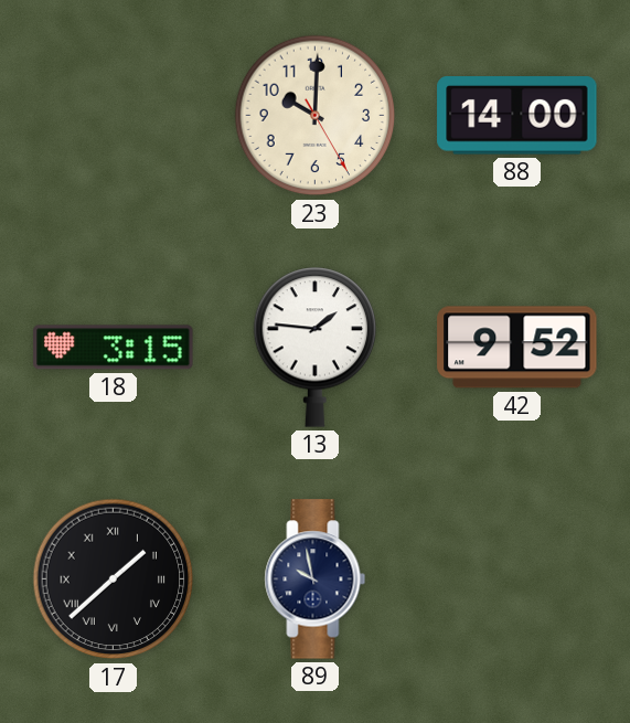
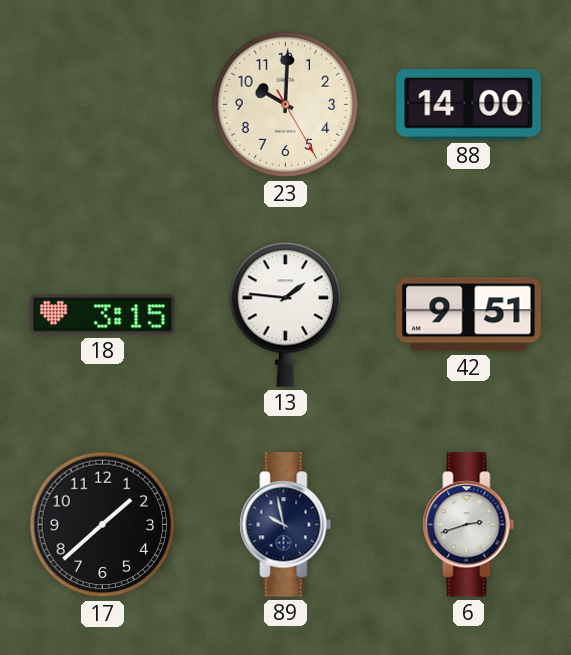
42: 9:52 -> 9:51
17 numerals: Roman -> Arabic
6: none -> 2:42
